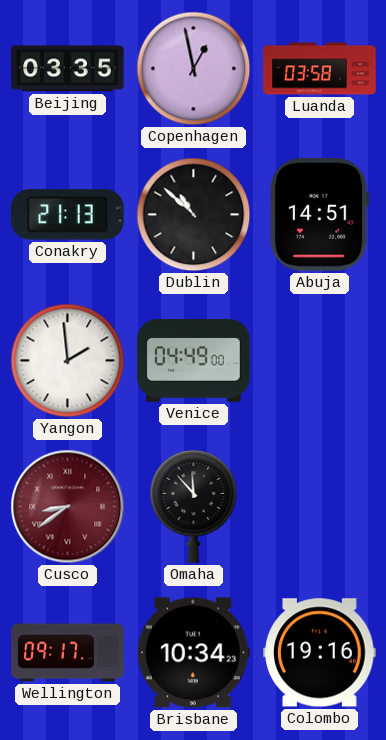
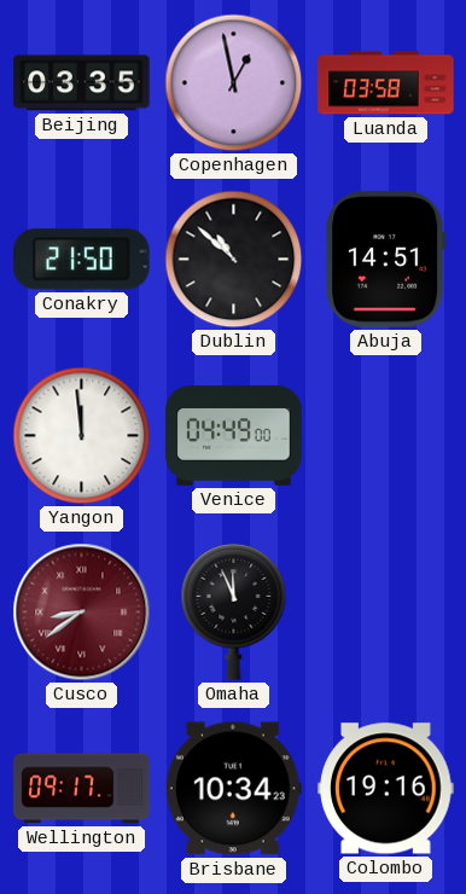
Conakry: 21:13 -> 21:50
Yangon: 1:59 -> 11:59
Omaha: 11:53 -> 11:56
